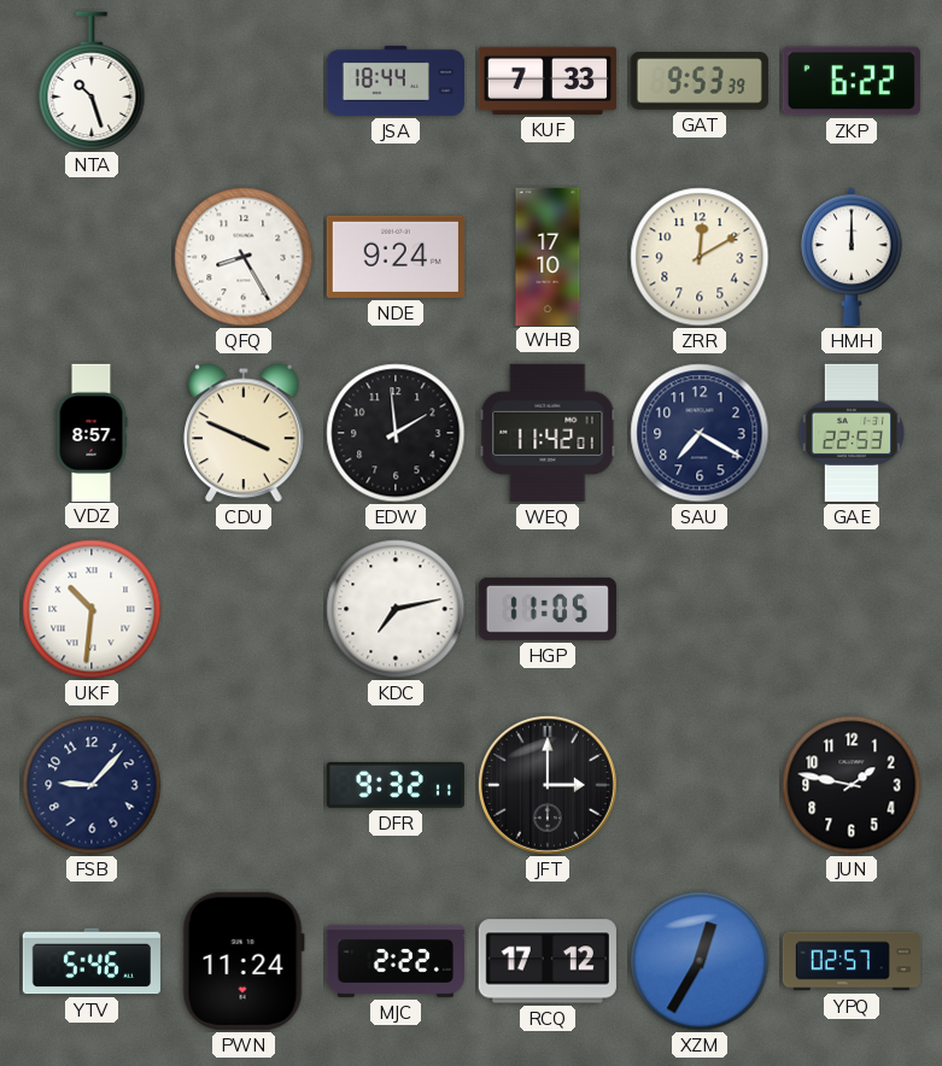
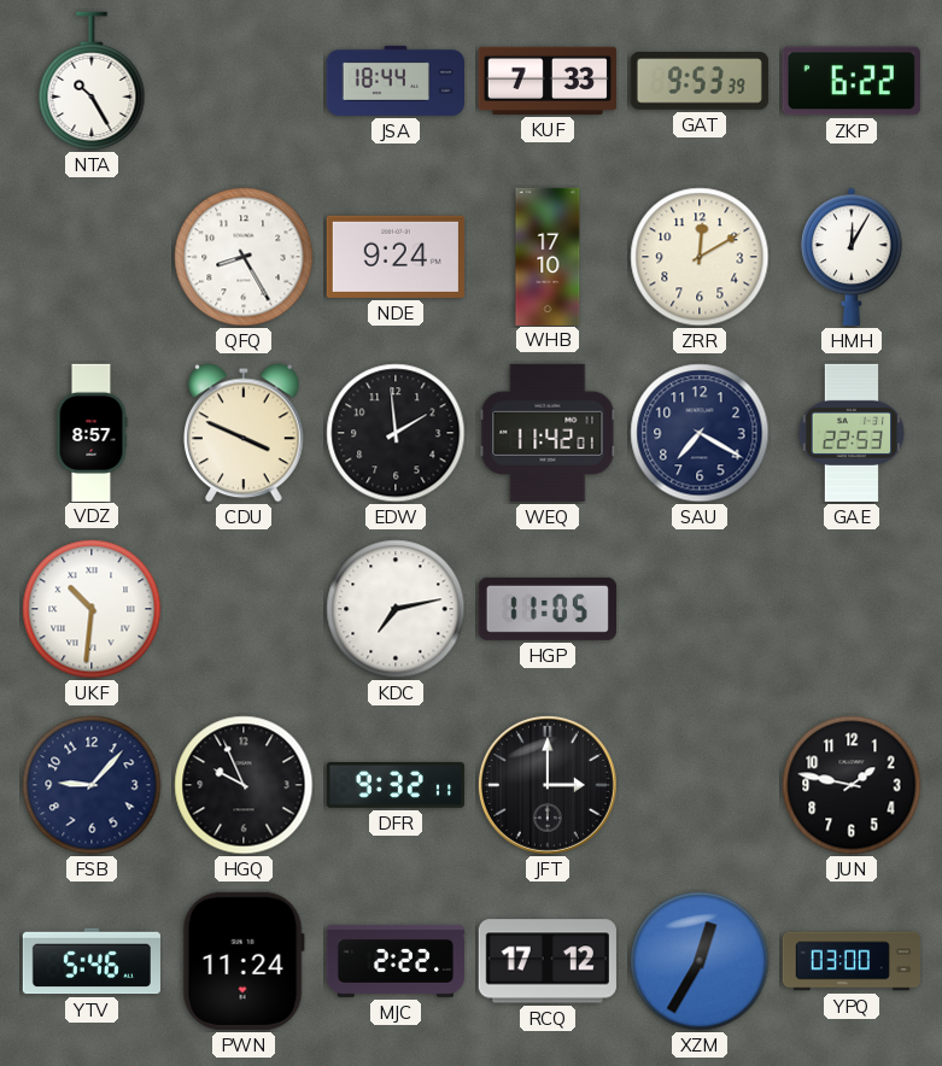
NTA: 10:27 -> 10:25
HMH: 12:00 -> 12:05
HGQ: none -> 9:56
YPQ: 02:57 -> 03:00
